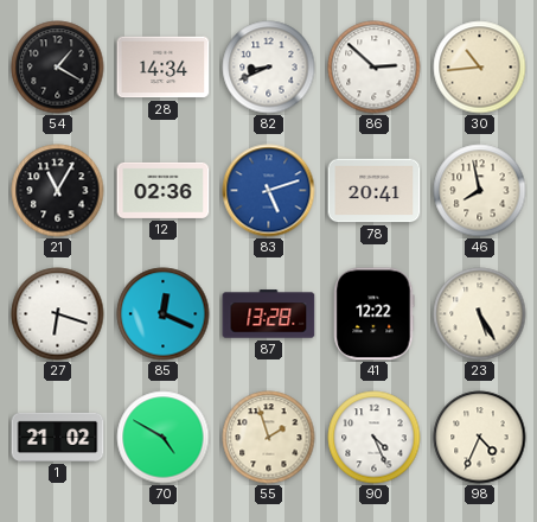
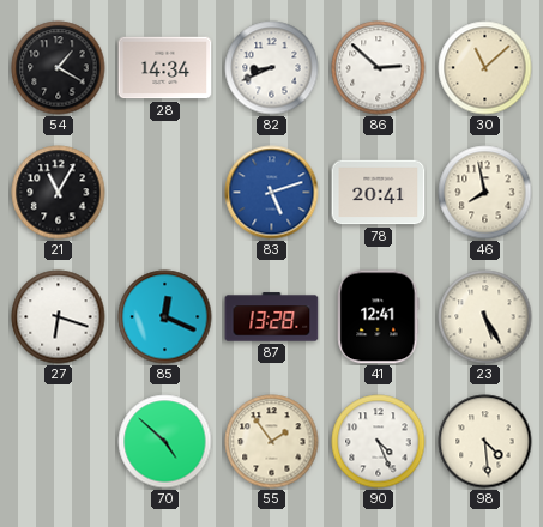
30: 10:44 -> 11:08
12: 02:36 -> none
41: 12:22 -> 12:41
1: 21:02 -> none
70: 4:50 -> 4:52
55: 1:57 -> 1:54
98: 4:34 -> 4:29
